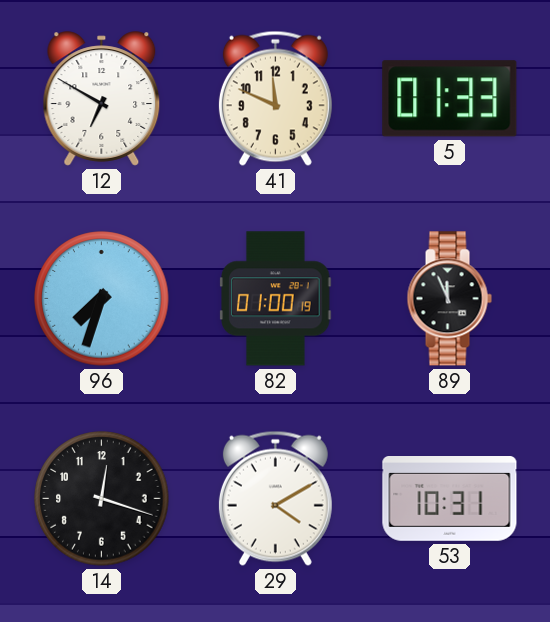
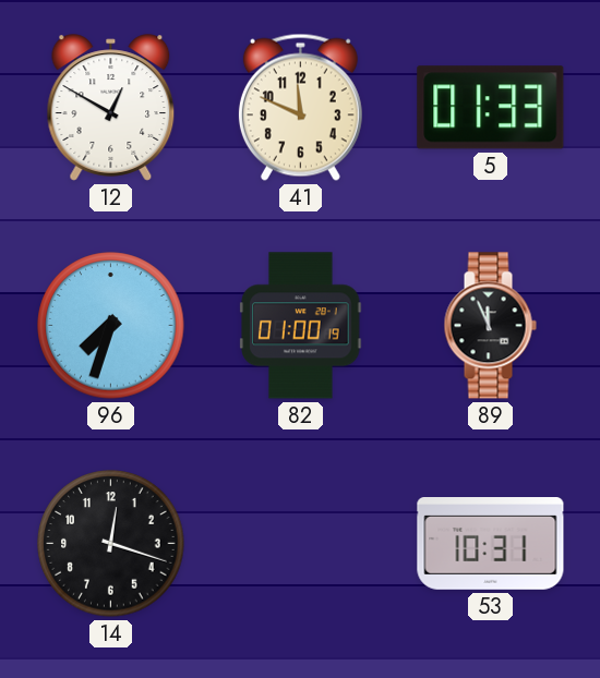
12: 6:50 -> 12:50
29: 4:10 -> none
